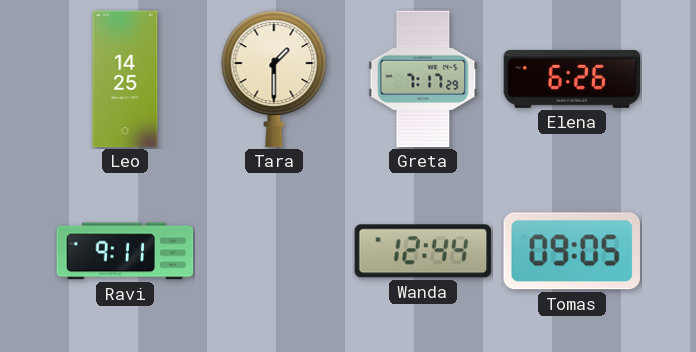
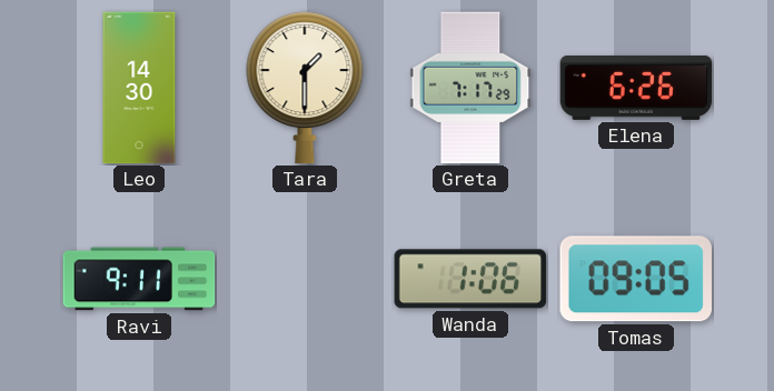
Leo: 14:25 -> 14:30
Wanda: 12:44 -> 1:06
